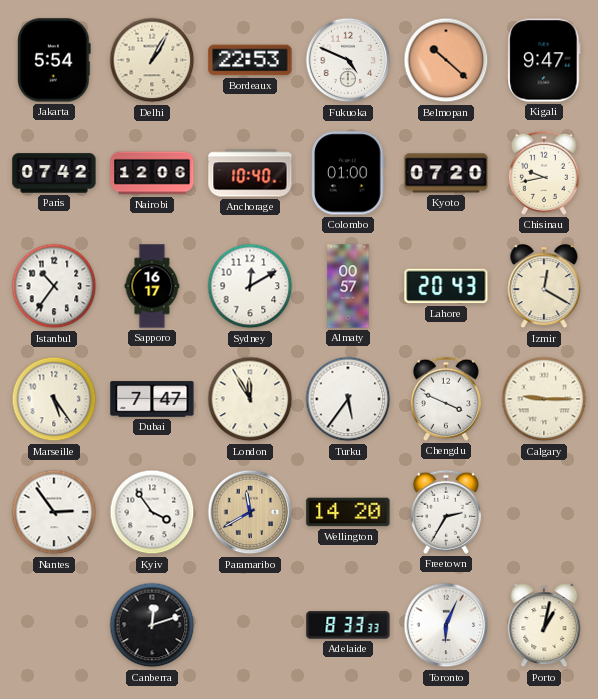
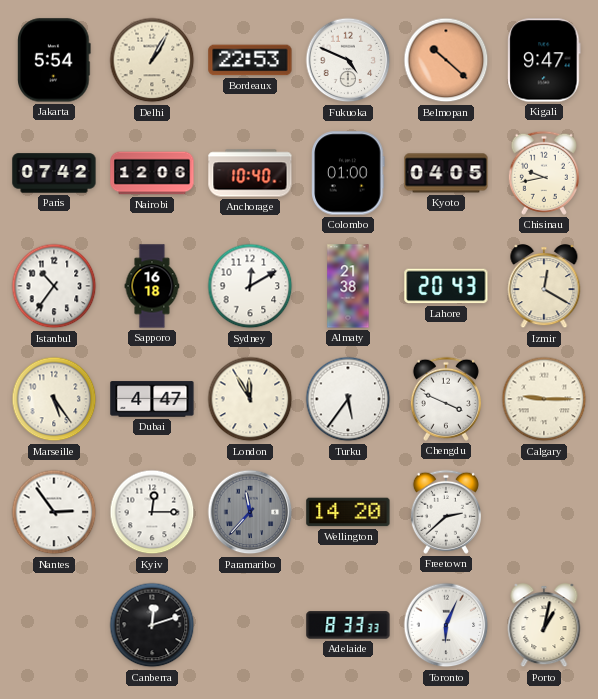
Kyoto: 07:20 -> 04:05
Sapporo: 16:17 -> 16:18
Almaty: 00:57 -> 21:38
Dubai: 7:47 -> 4:47
Kyiv: 3:54 -> 12:15
Paramaribo: 11:40 -> 11:37
Paramaribo dial: champagne -> grey
Freetown: 2:35 -> 2:38
